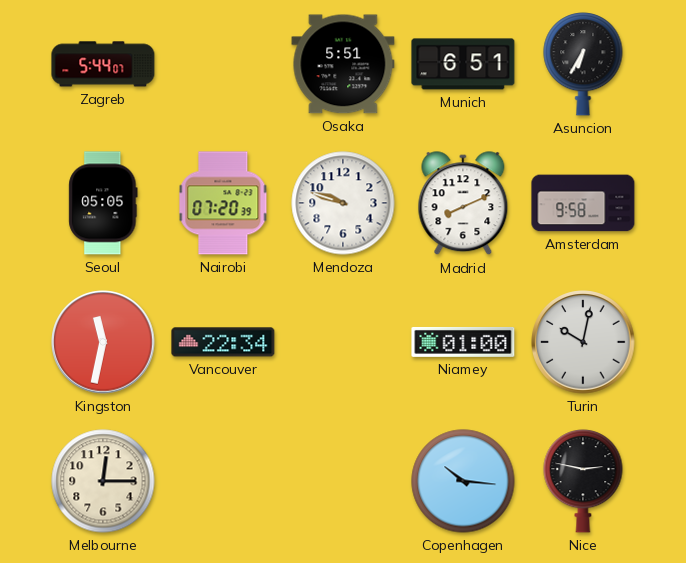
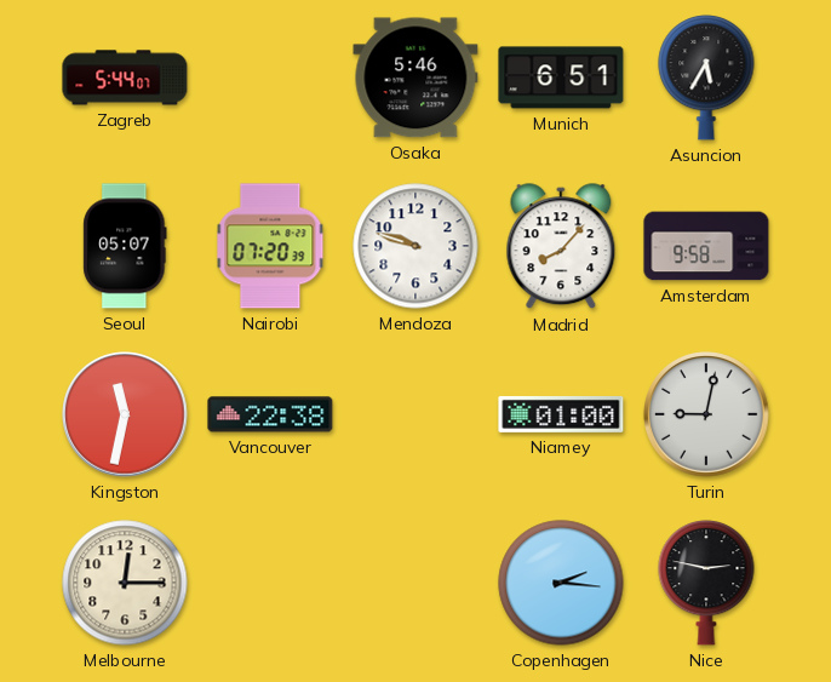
Osaka: 5:51 -> 5:46
Asuncion: 6:35 -> 5:35
Seoul: 05:05 -> 05:07
Madrid: 8:11 -> 8:07
Vancouver: 22:34 -> 22:38
Turin: 10:02 -> 9:02
Copenhagen: 10:16 -> 2:16
